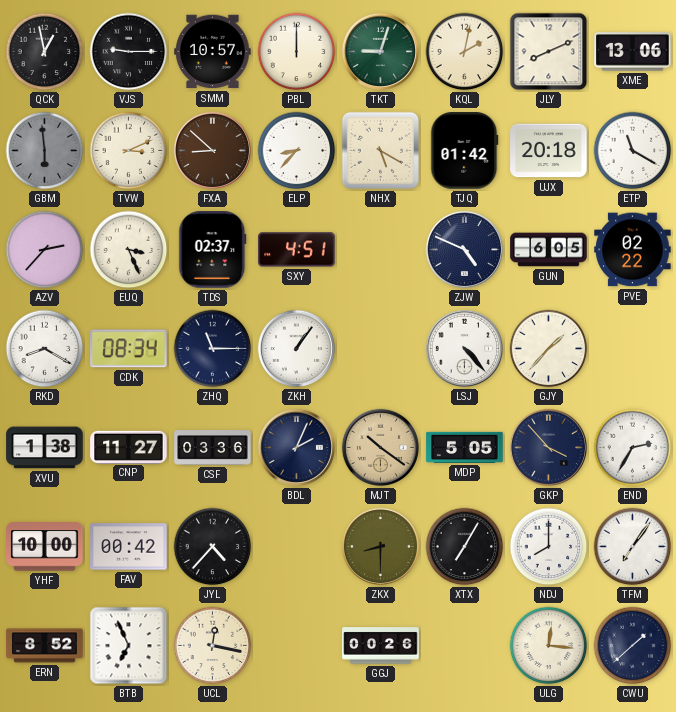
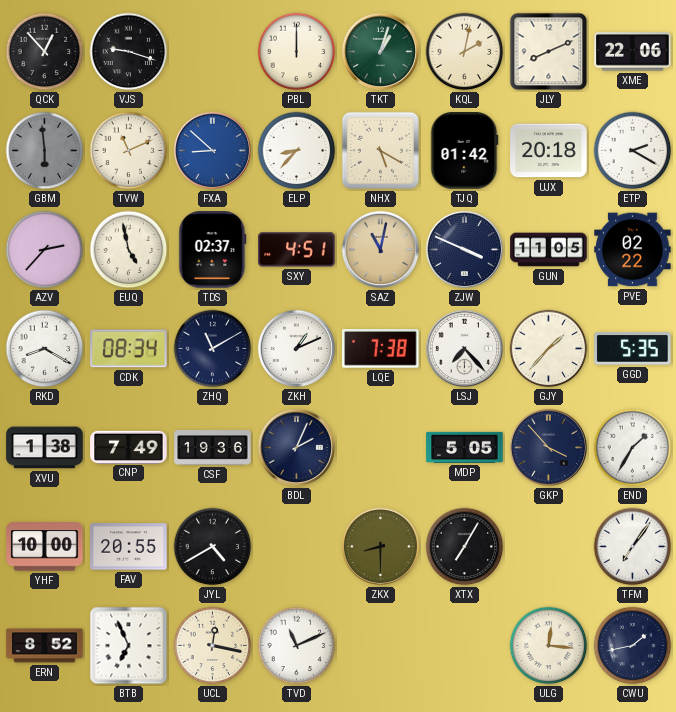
QCK: 12:58 -> 12:53
VJS: 9:15 -> 9:18
SMM: 10:57 -> none
TKT: 9:03 -> 1:03
XME: 13:06 -> 22:06
TVW: 3:11 -> 11:11
FXA dial: brown -> blue
ETP: 11:20 -> 2:20
EUQ: 3:26 -> 4:58
SAZ: none -> 11:02
ZJW: 4:49 -> 3:49
GUN: 6:05 -> 11:05
ZHQ: 11:15 -> 11:10
ZKH: 1:06 -> 1:11
LQE: none -> 7:38
LSJ: 4:23 -> 7:23
GGD: none -> 5:35
CNP: 11:27 -> 7:49
CSF: 03:36 -> 19:36
MJT: 10:21 -> none
END: 2:35 -> 1:35
FAV: 00:42 -> 20:55
JYL: 4:37 -> 4:40
NDJ: 8:00 -> none
TVD: none -> 11:11
GGJ: 00:26 -> none
CWU: 1:38 -> 1:43
